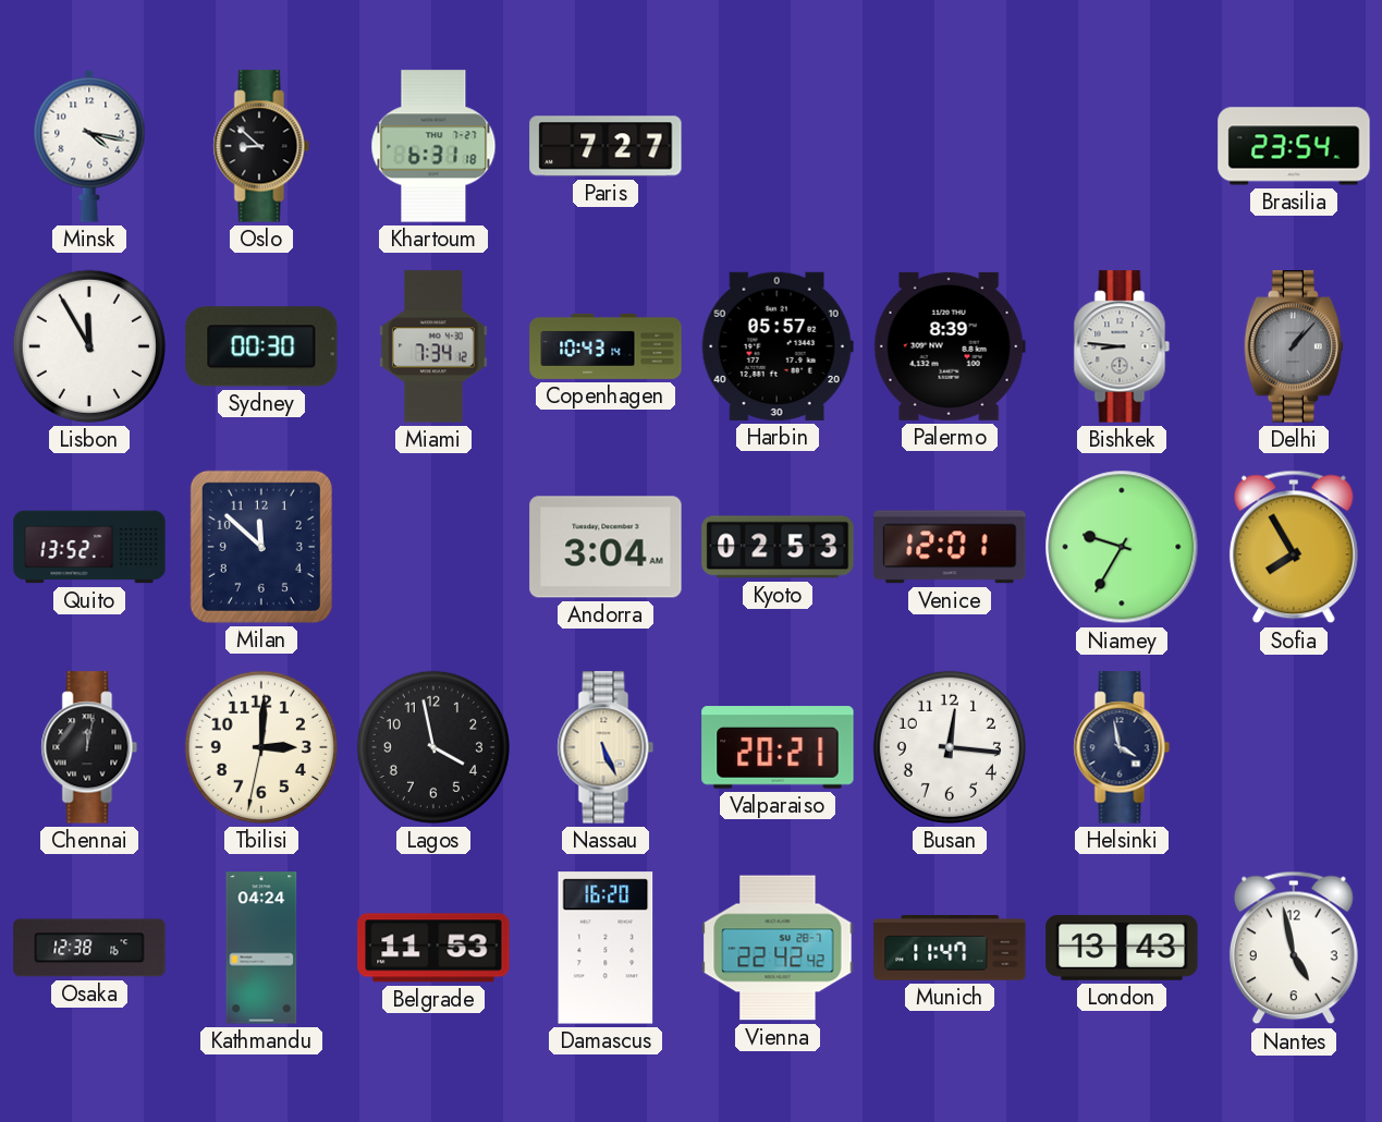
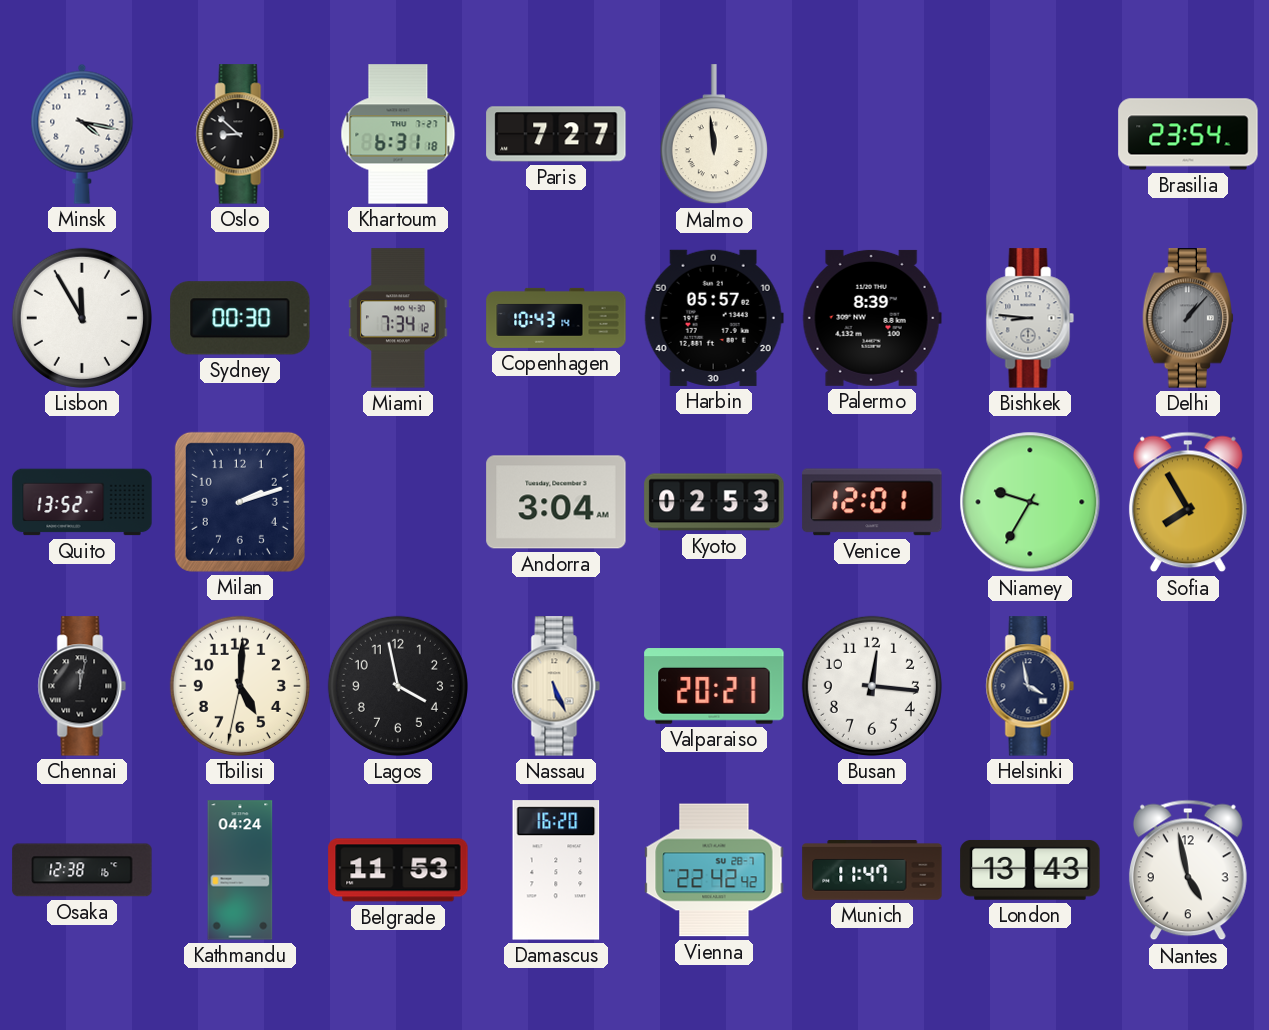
Malmo: none -> 11:59
Milan: 11:52 -> 2:12
Tbilisi: 3:00 -> 5:00
